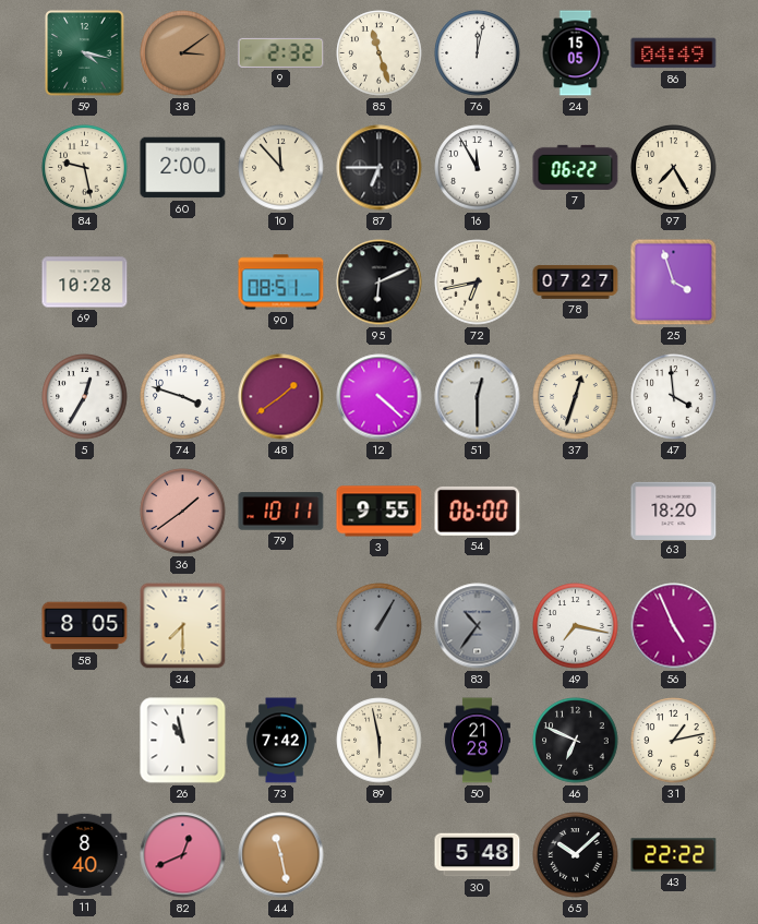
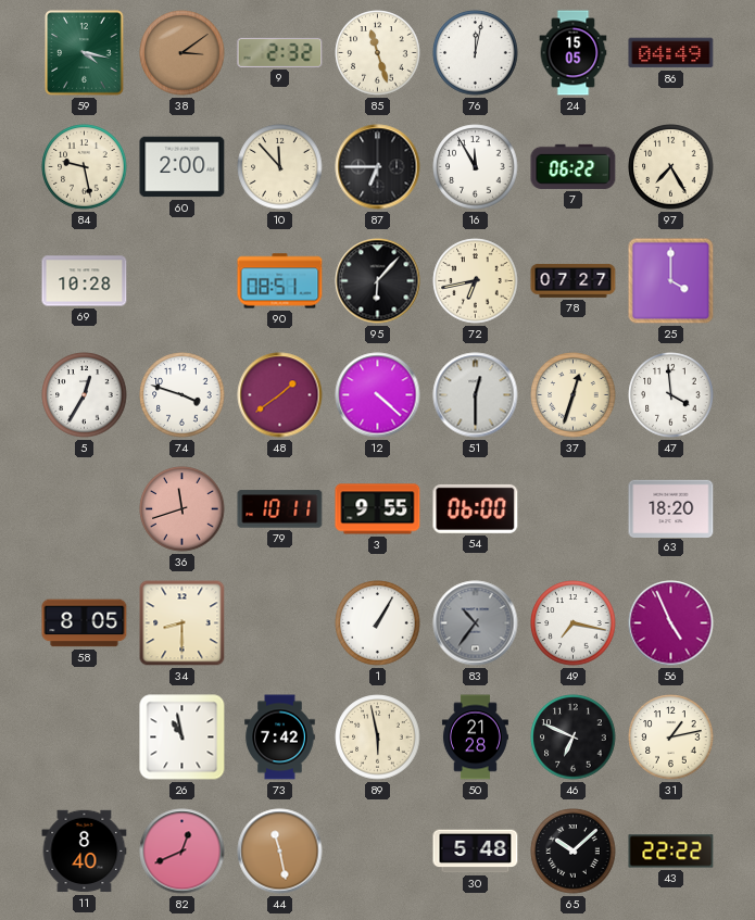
95: 6:11 -> 6:07
25: 3:57 -> 4:00
36: 1:39 -> 11:42
34: 7:30 -> 8:30
1 dial: grey -> white
